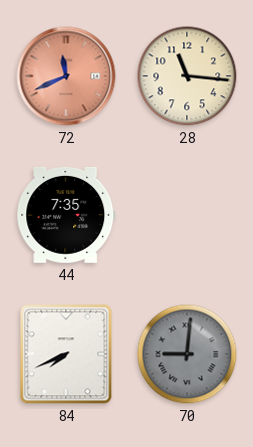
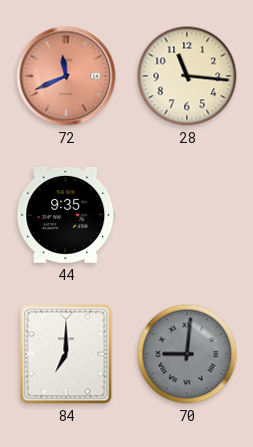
44: 7:35 -> 9:35
84: 7:41 -> 7:00
